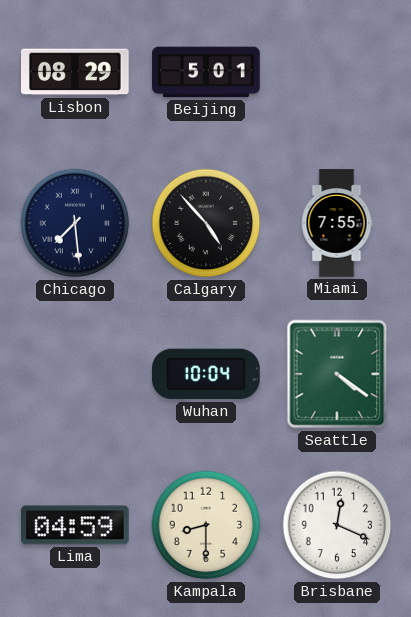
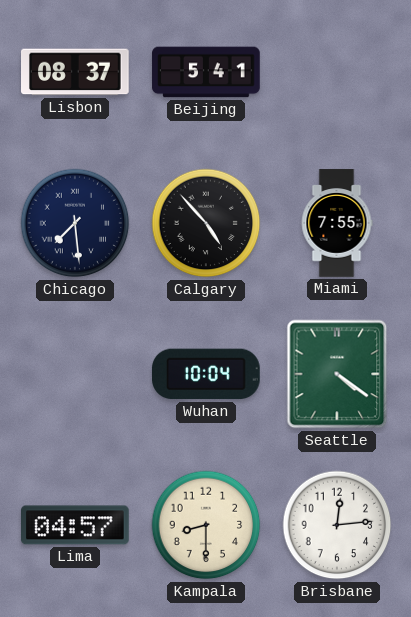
Lisbon: 08:29 -> 08:37
Beijing: 5:01 -> 5:41
Lima: 04:59 -> 04:57
Brisbane: 12:19 -> 12:14
